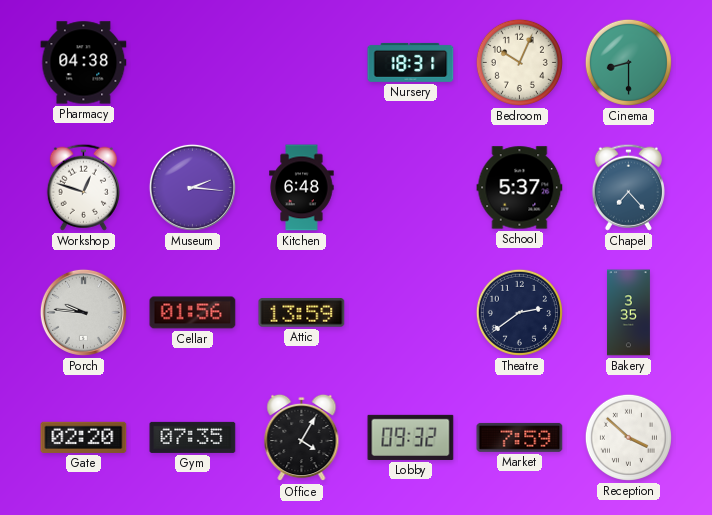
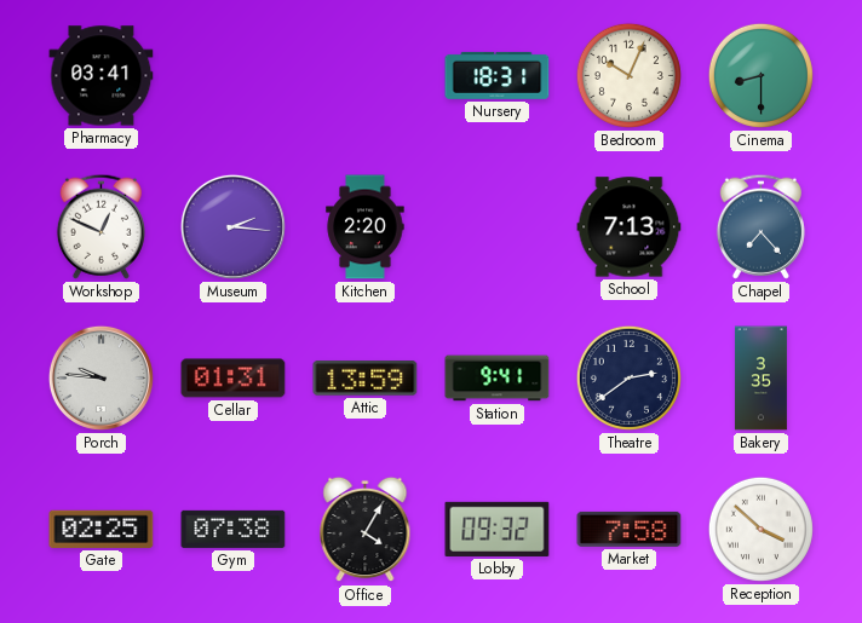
Pharmacy: 04:38 -> 03:41
Workshop: 12:48 -> 12:49
Kitchen: 6:48 -> 2:20
School: 5:37 -> 7:13
Cellar: 01:56 -> 01:31
Station: none -> 9:41
Gate: 02:20 -> 02:25
Gym: 07:35 -> 07:38
Market: 7:59 -> 7:58
